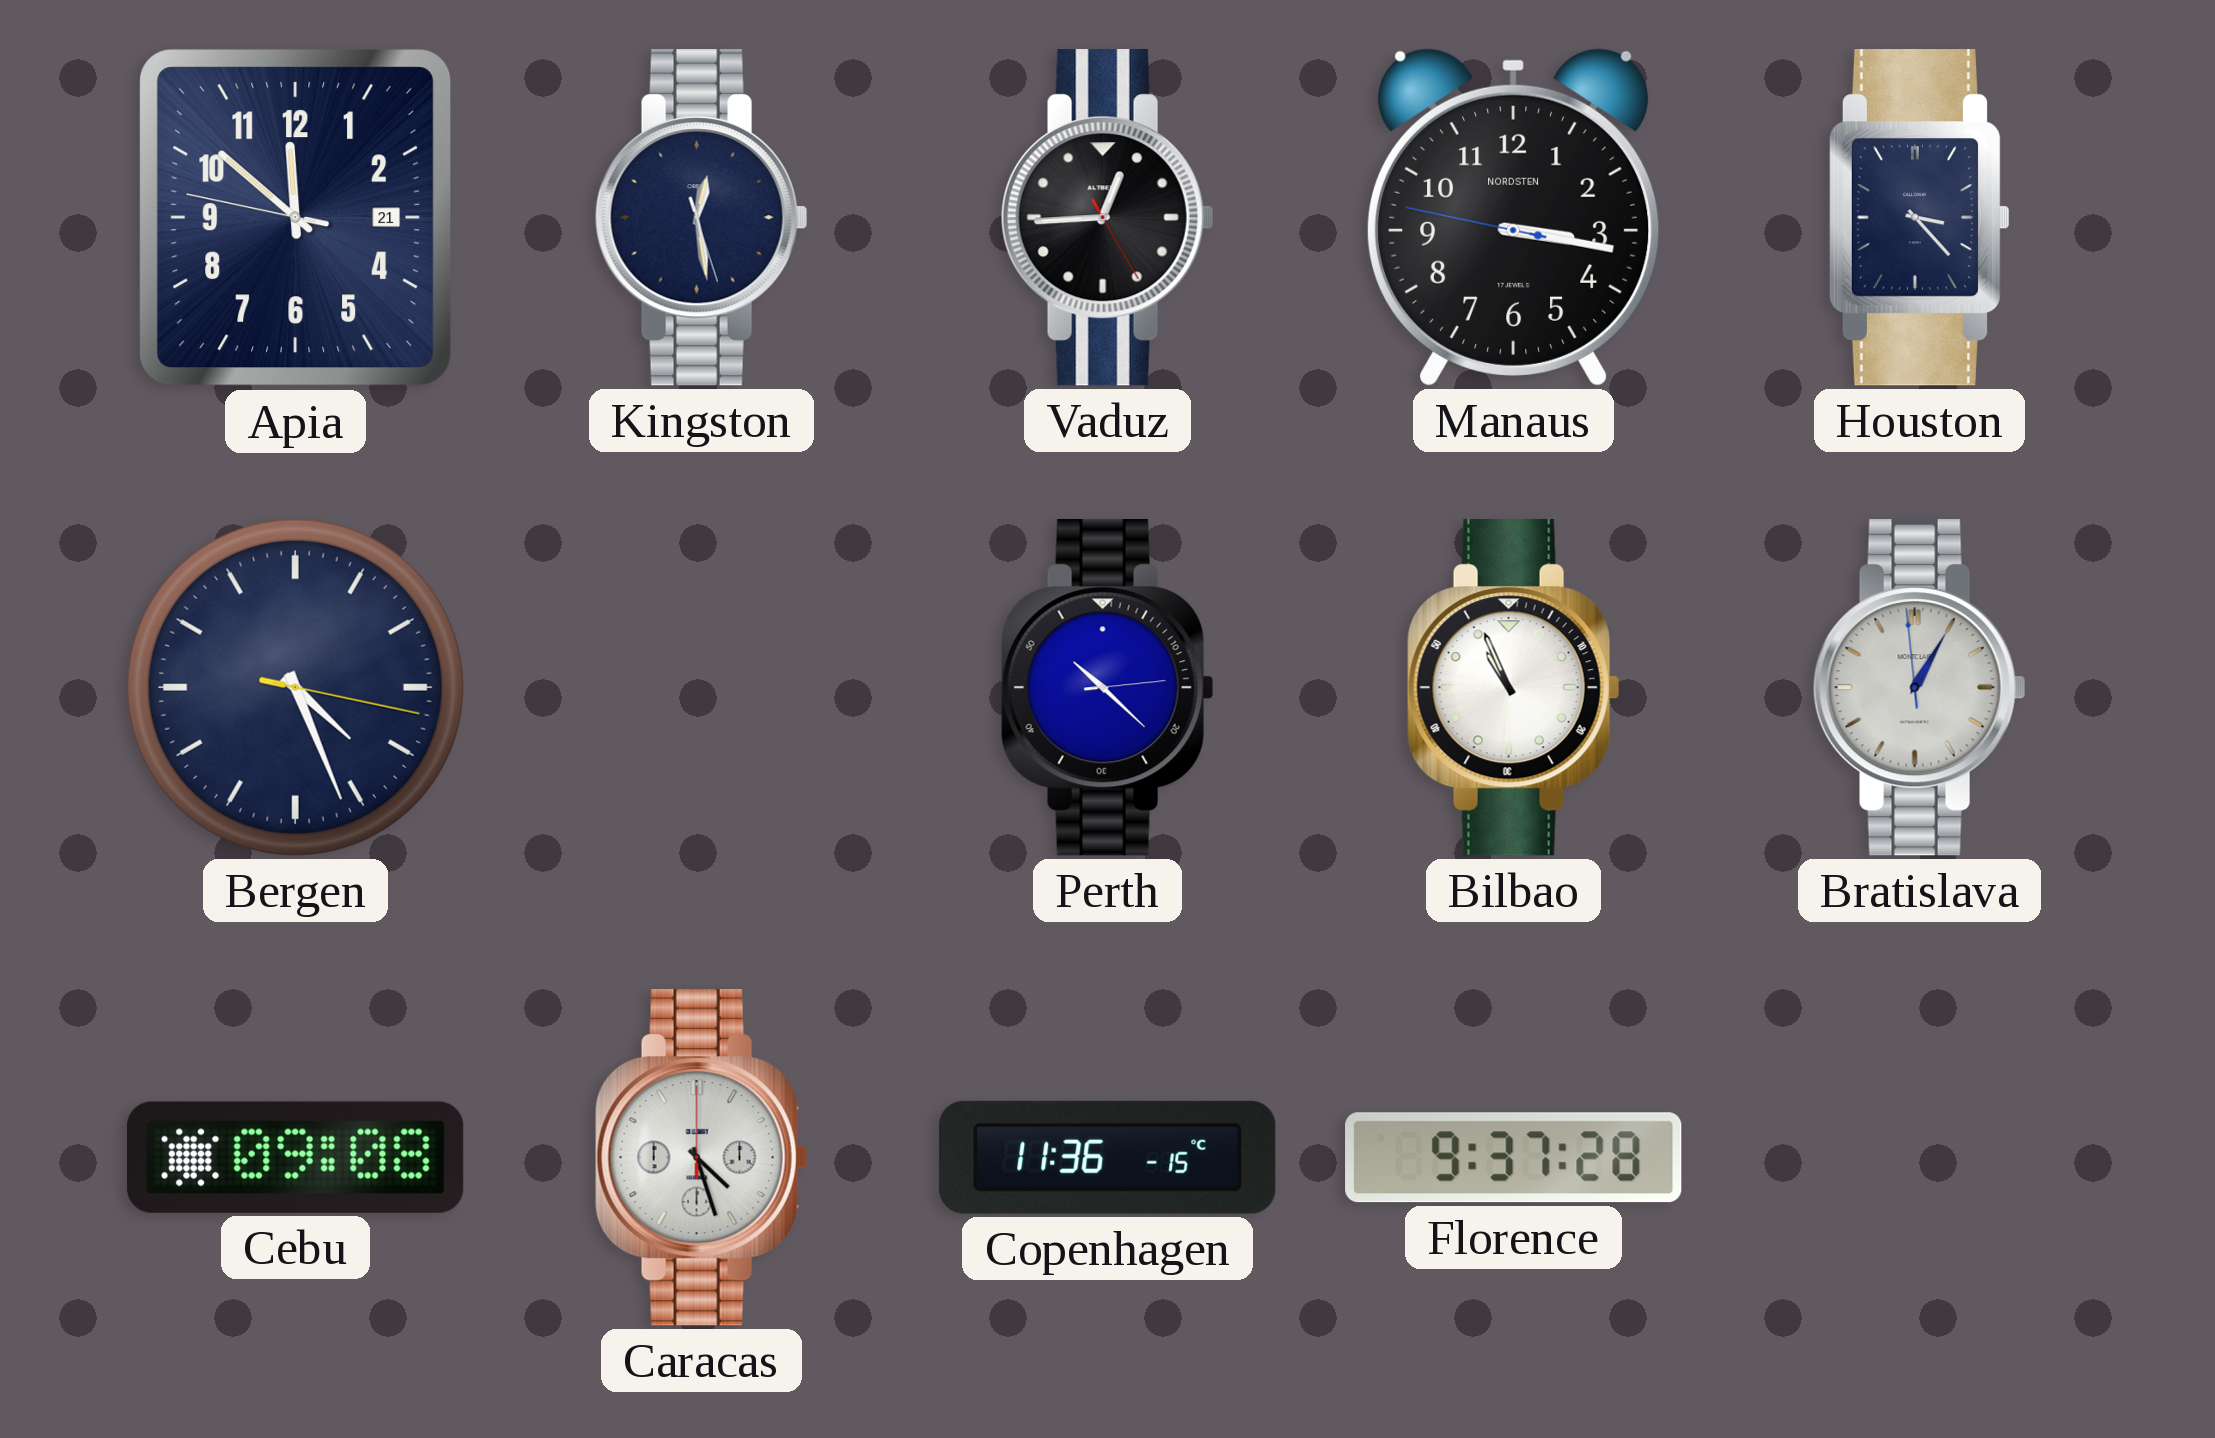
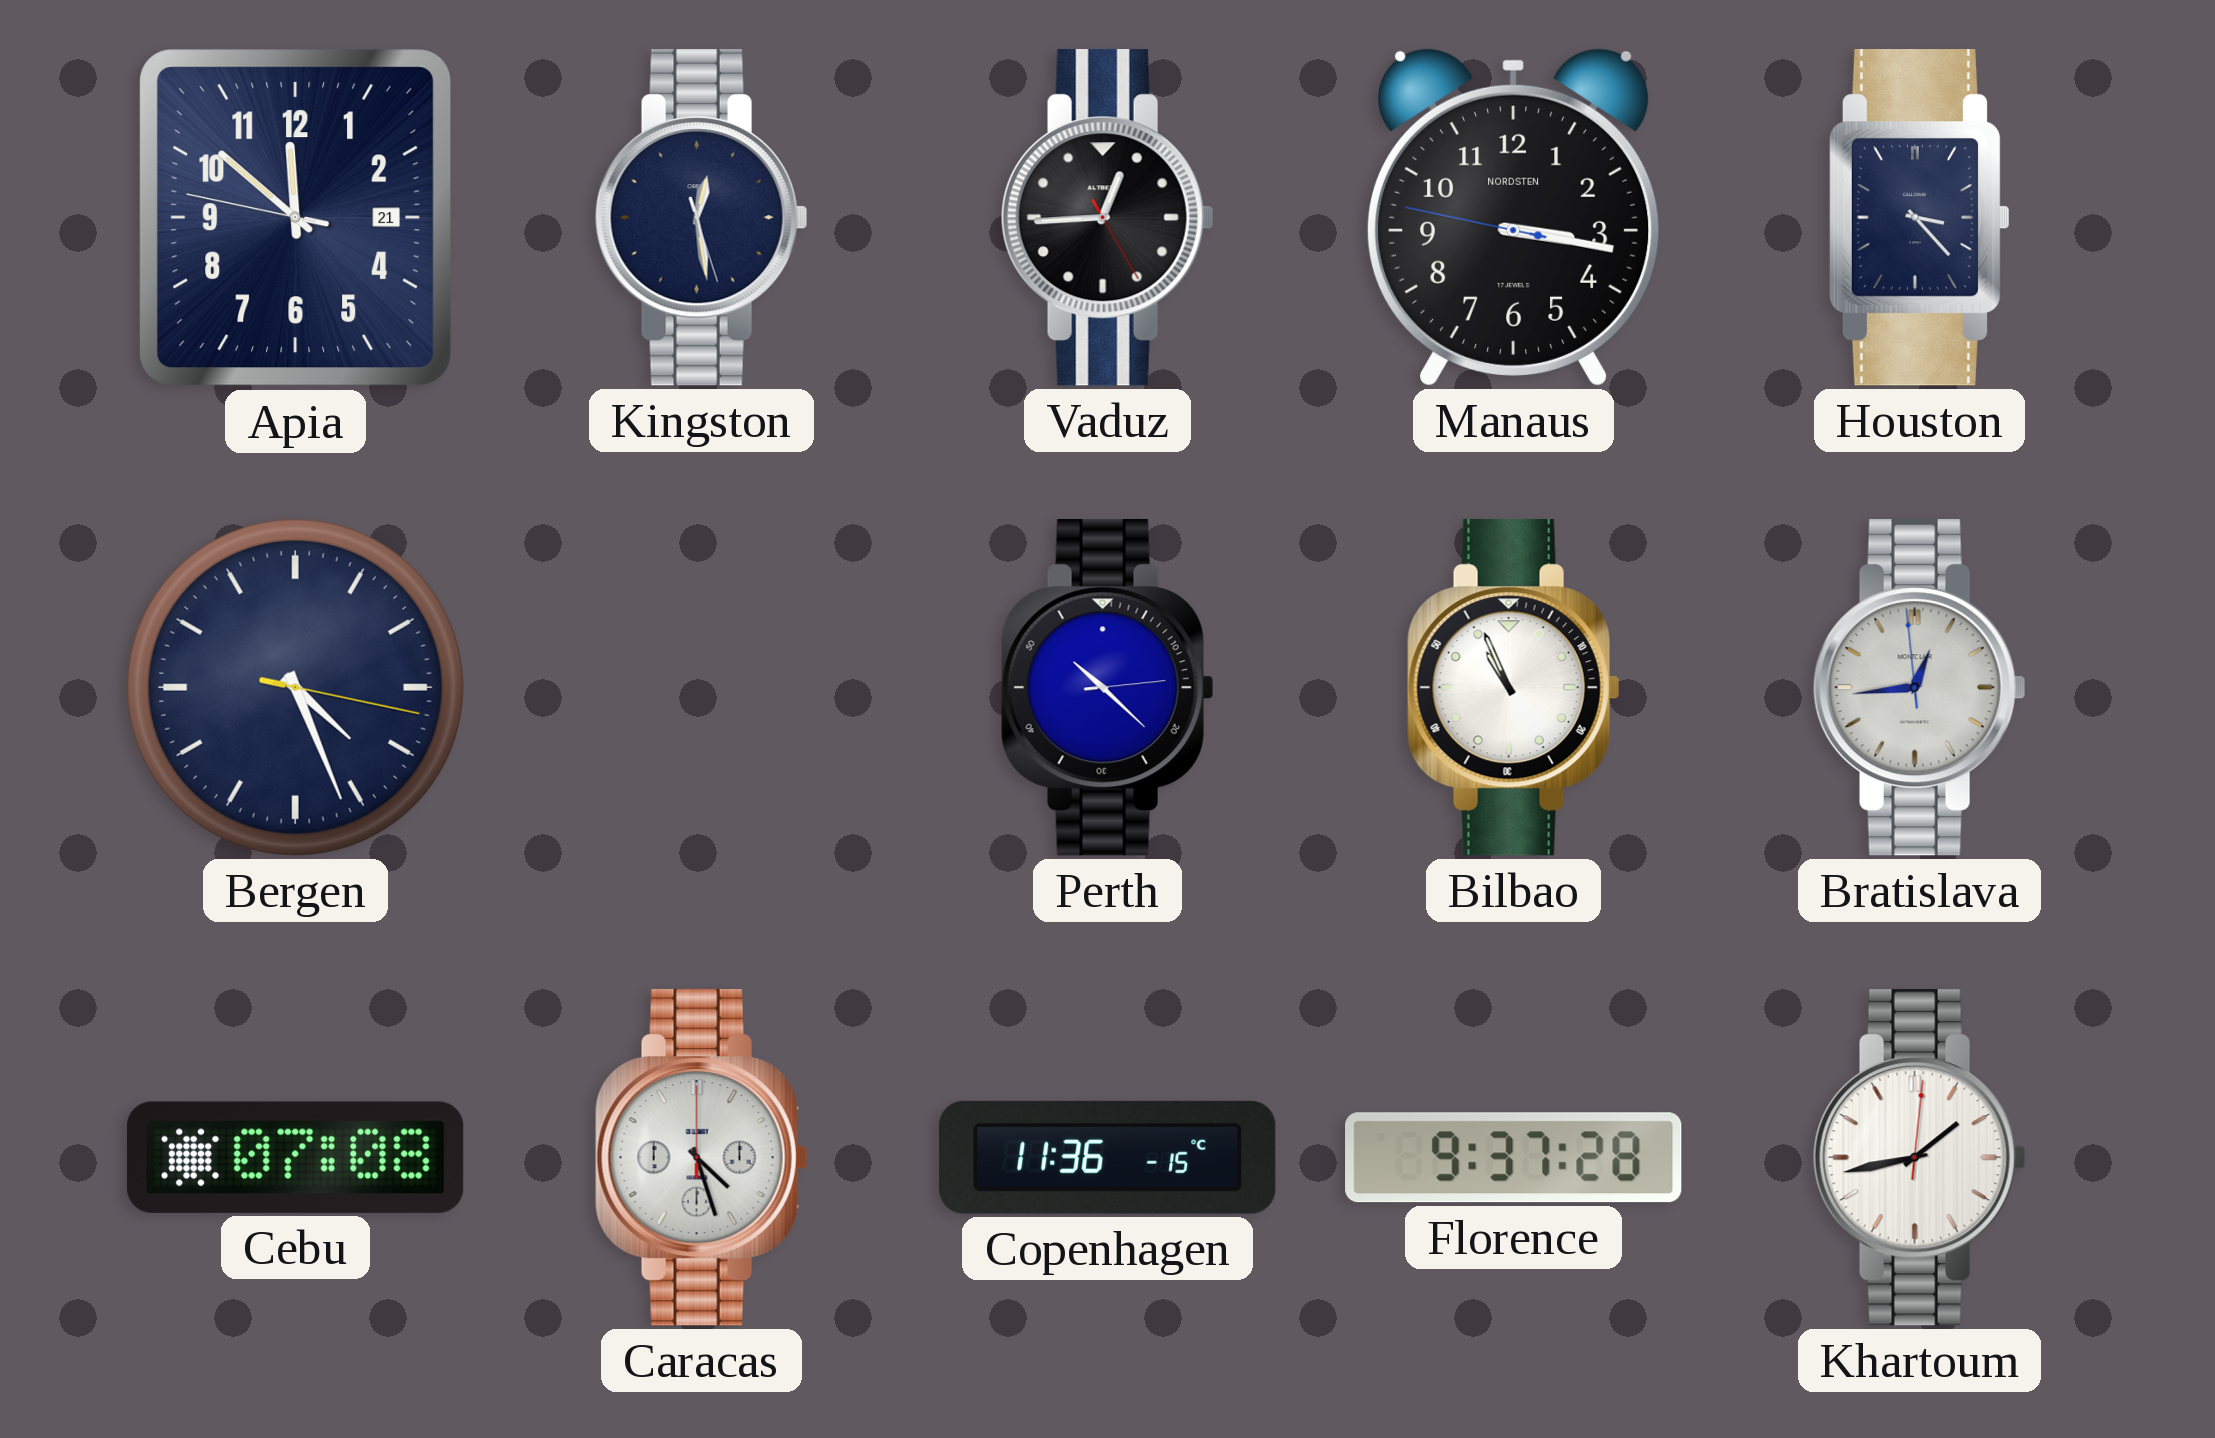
Bratislava: 1:04 -> 12:43
Cebu: 09:08 -> 07:08
Khartoum: none -> 1:43
